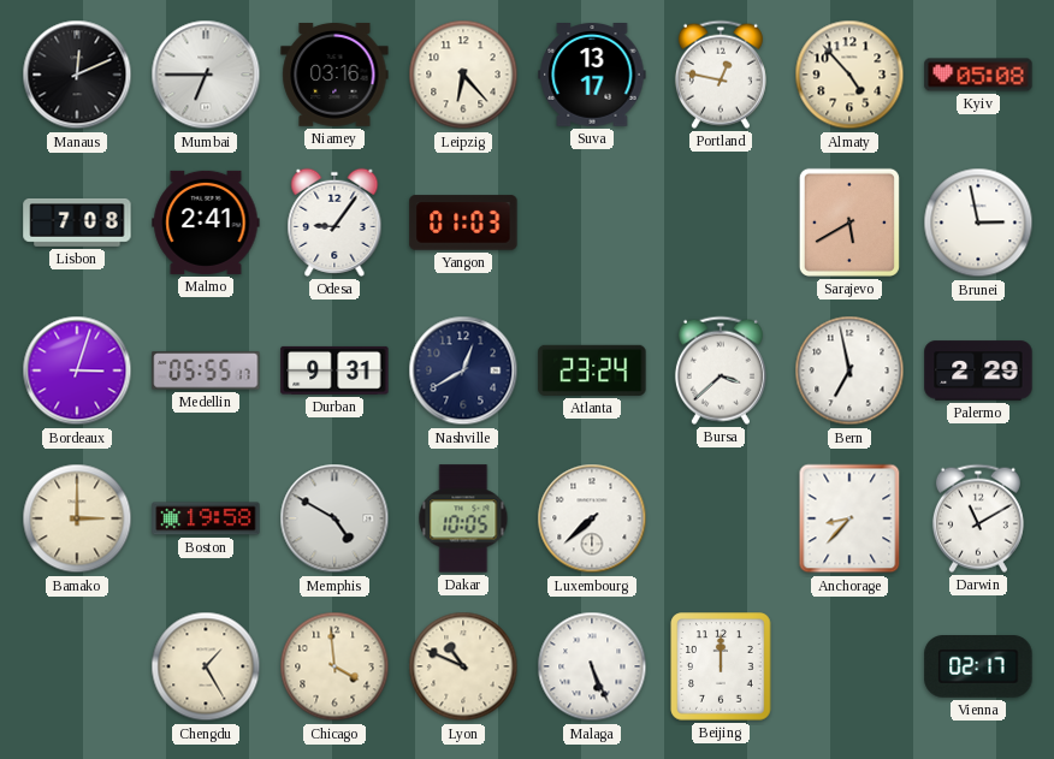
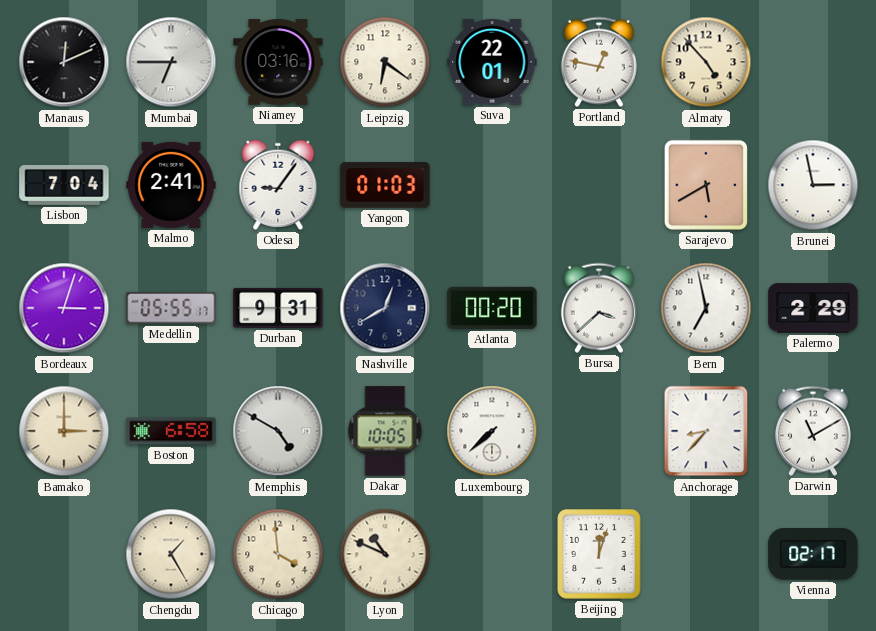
Leipzig: 6:23 -> 6:21
Suva: 13:17 -> 22:01
Kyiv: 05:08 -> none
Lisbon: 7:08 -> 7:04
Atlanta: 23:24 -> 00:20
Boston: 19:58 -> 6:58
Malaga: 5:26 -> none
Beijing: 12:00 -> 12:03
